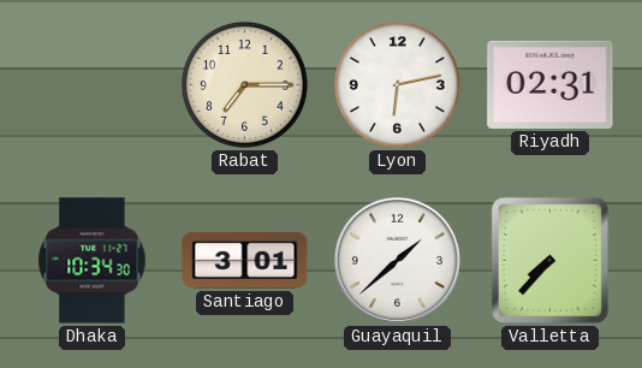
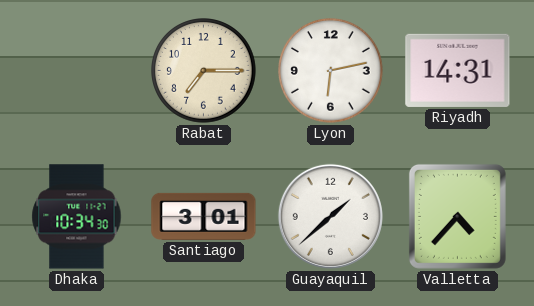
Riyadh: 02:31 -> 14:31
Valletta: 7:37 -> 4:37
